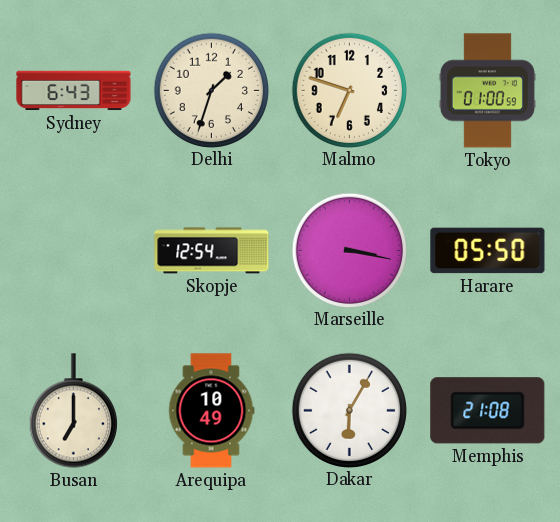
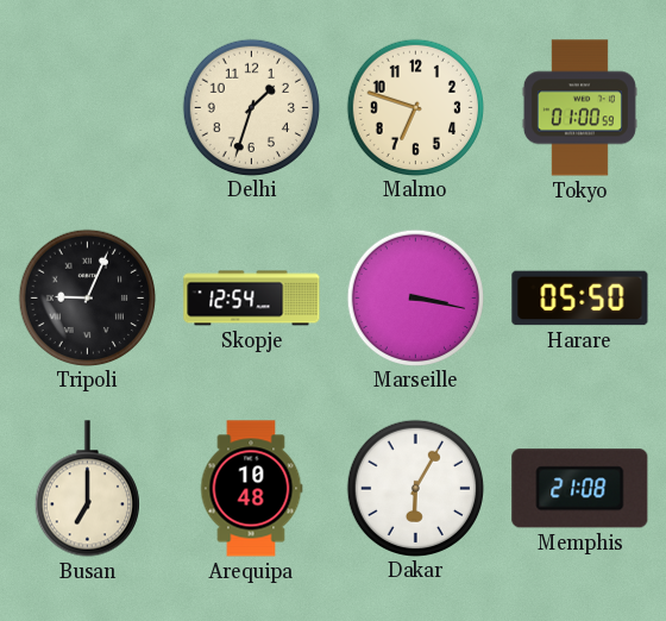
Sydney: 6:43 -> none
Tripoli: none -> 9:04
Arequipa: 10:49 -> 10:48
